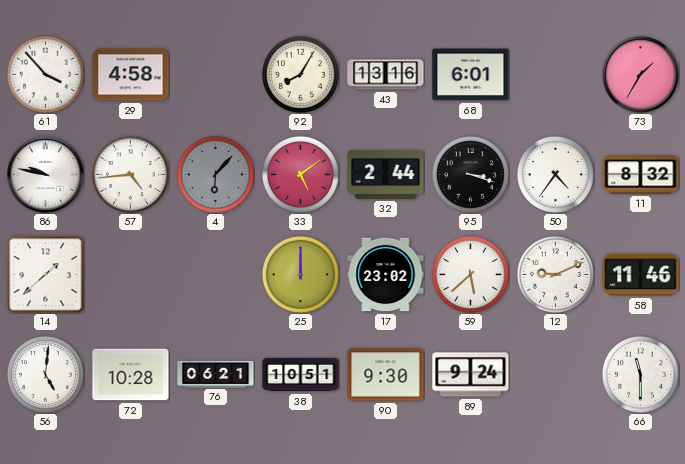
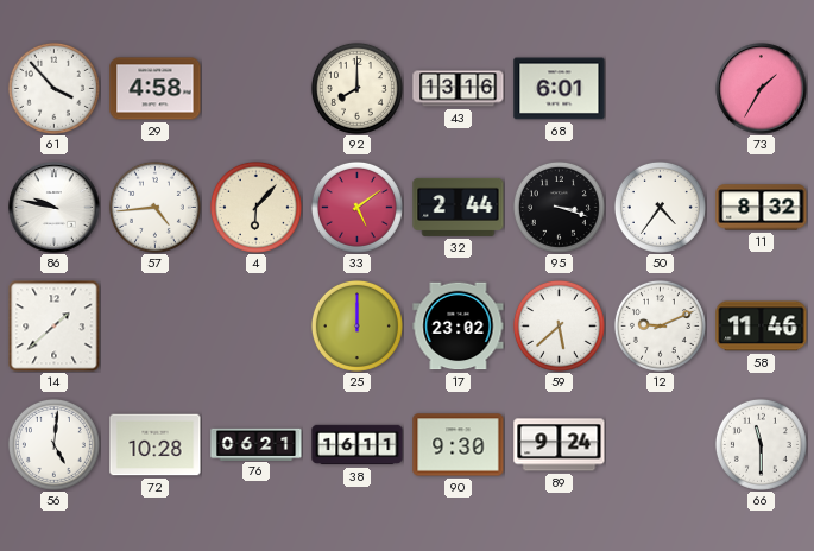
92: 8:05 -> 8:00
4 dial: grey -> cream
38: 10:51 -> 16:11
